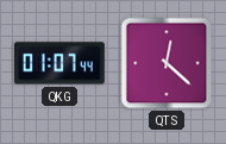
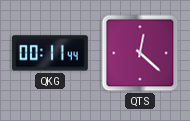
QKG: 01:07 -> 00:11
